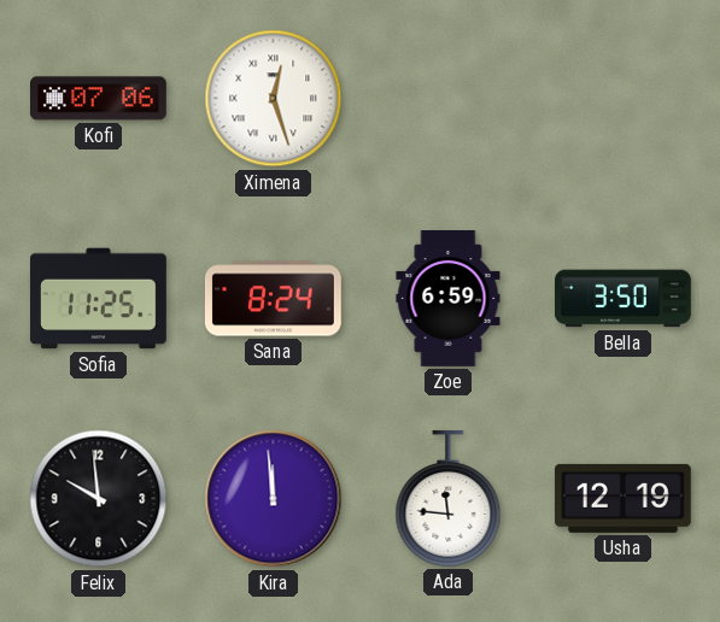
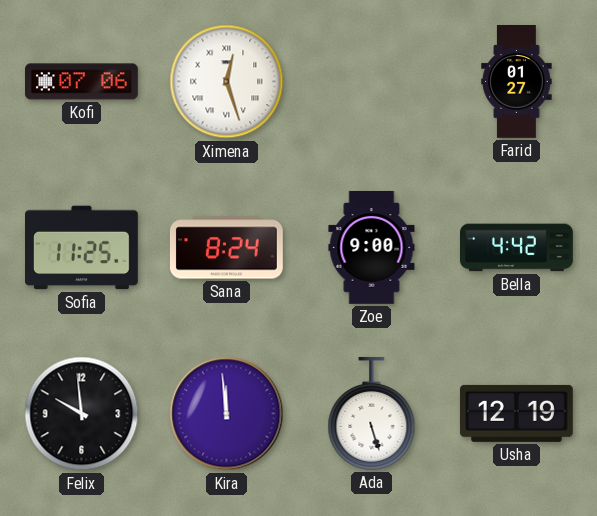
Farid: none -> 01:27
Zoe: 6:59 -> 9:00
Bella: 3:50 -> 4:42
Ada: 11:46 -> 5:27
